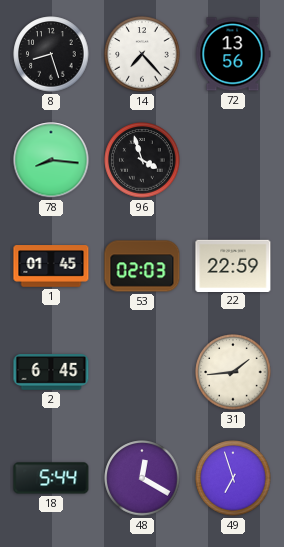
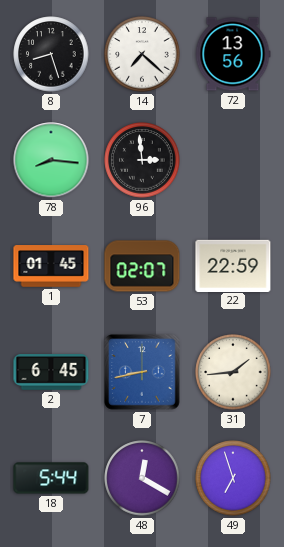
14: 7:23 -> 7:22
96: 3:57 -> 2:59
53: 02:03 -> 02:07
7: none -> 8:43
